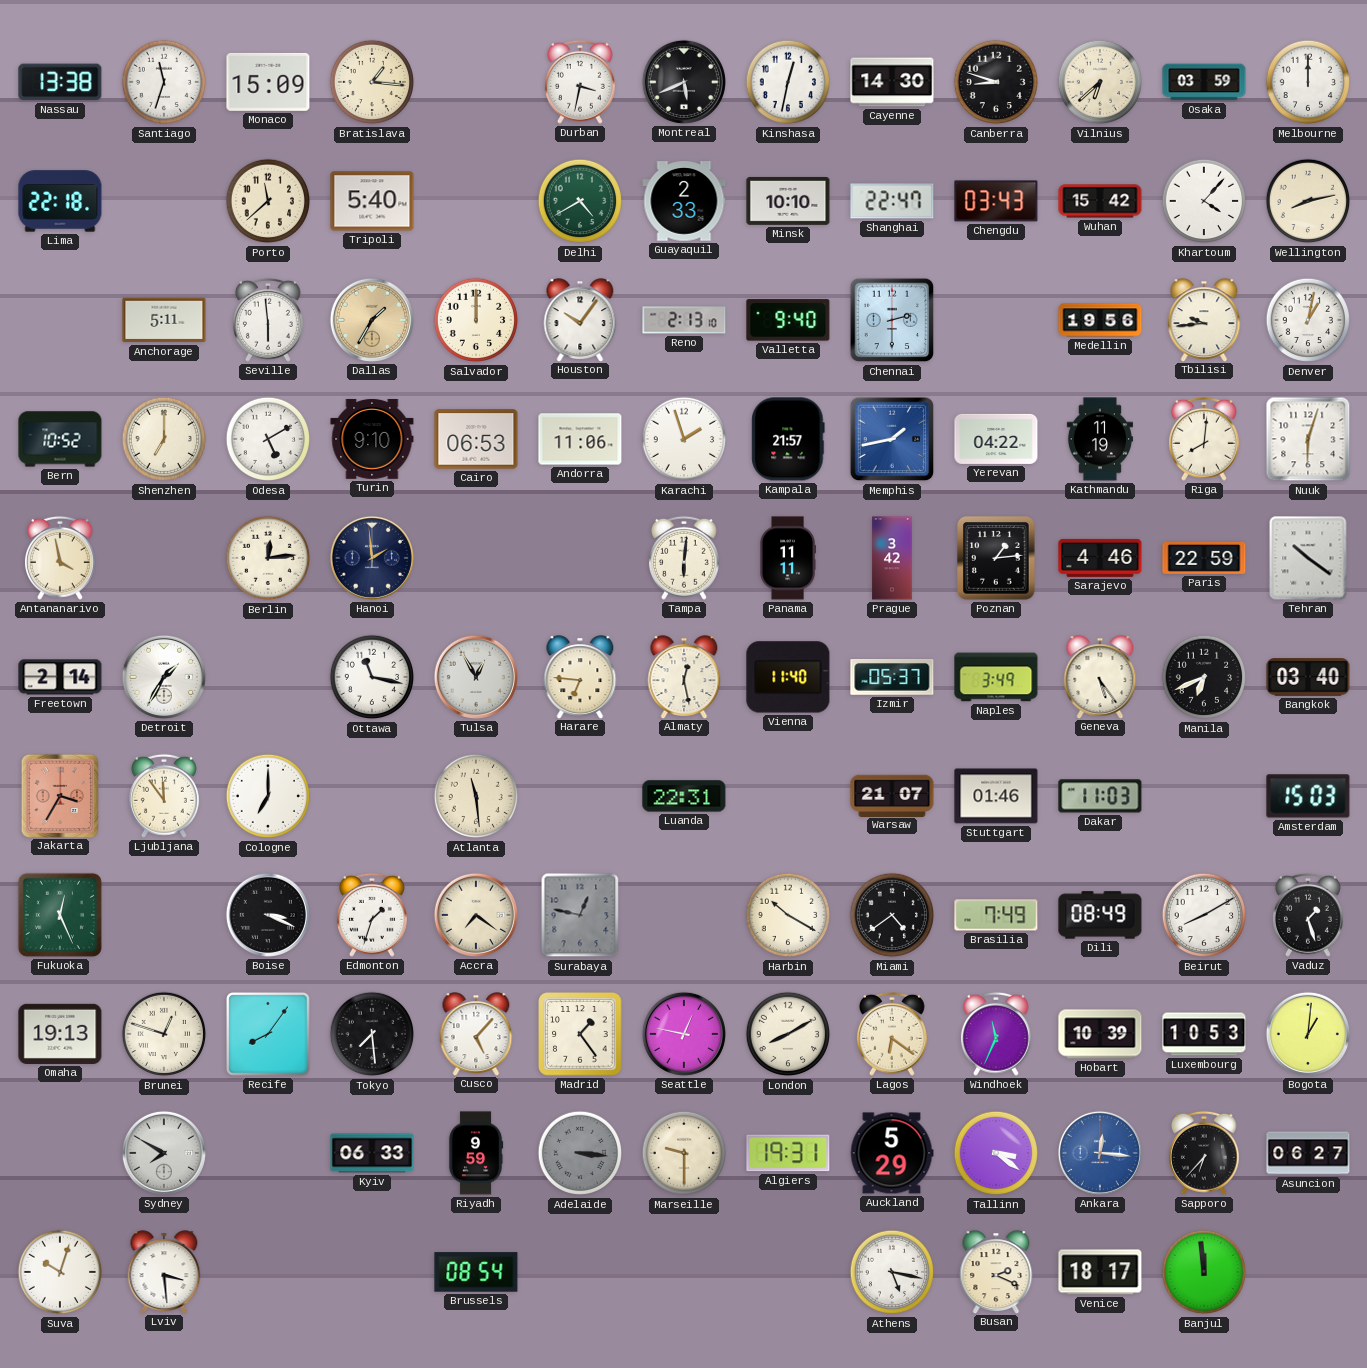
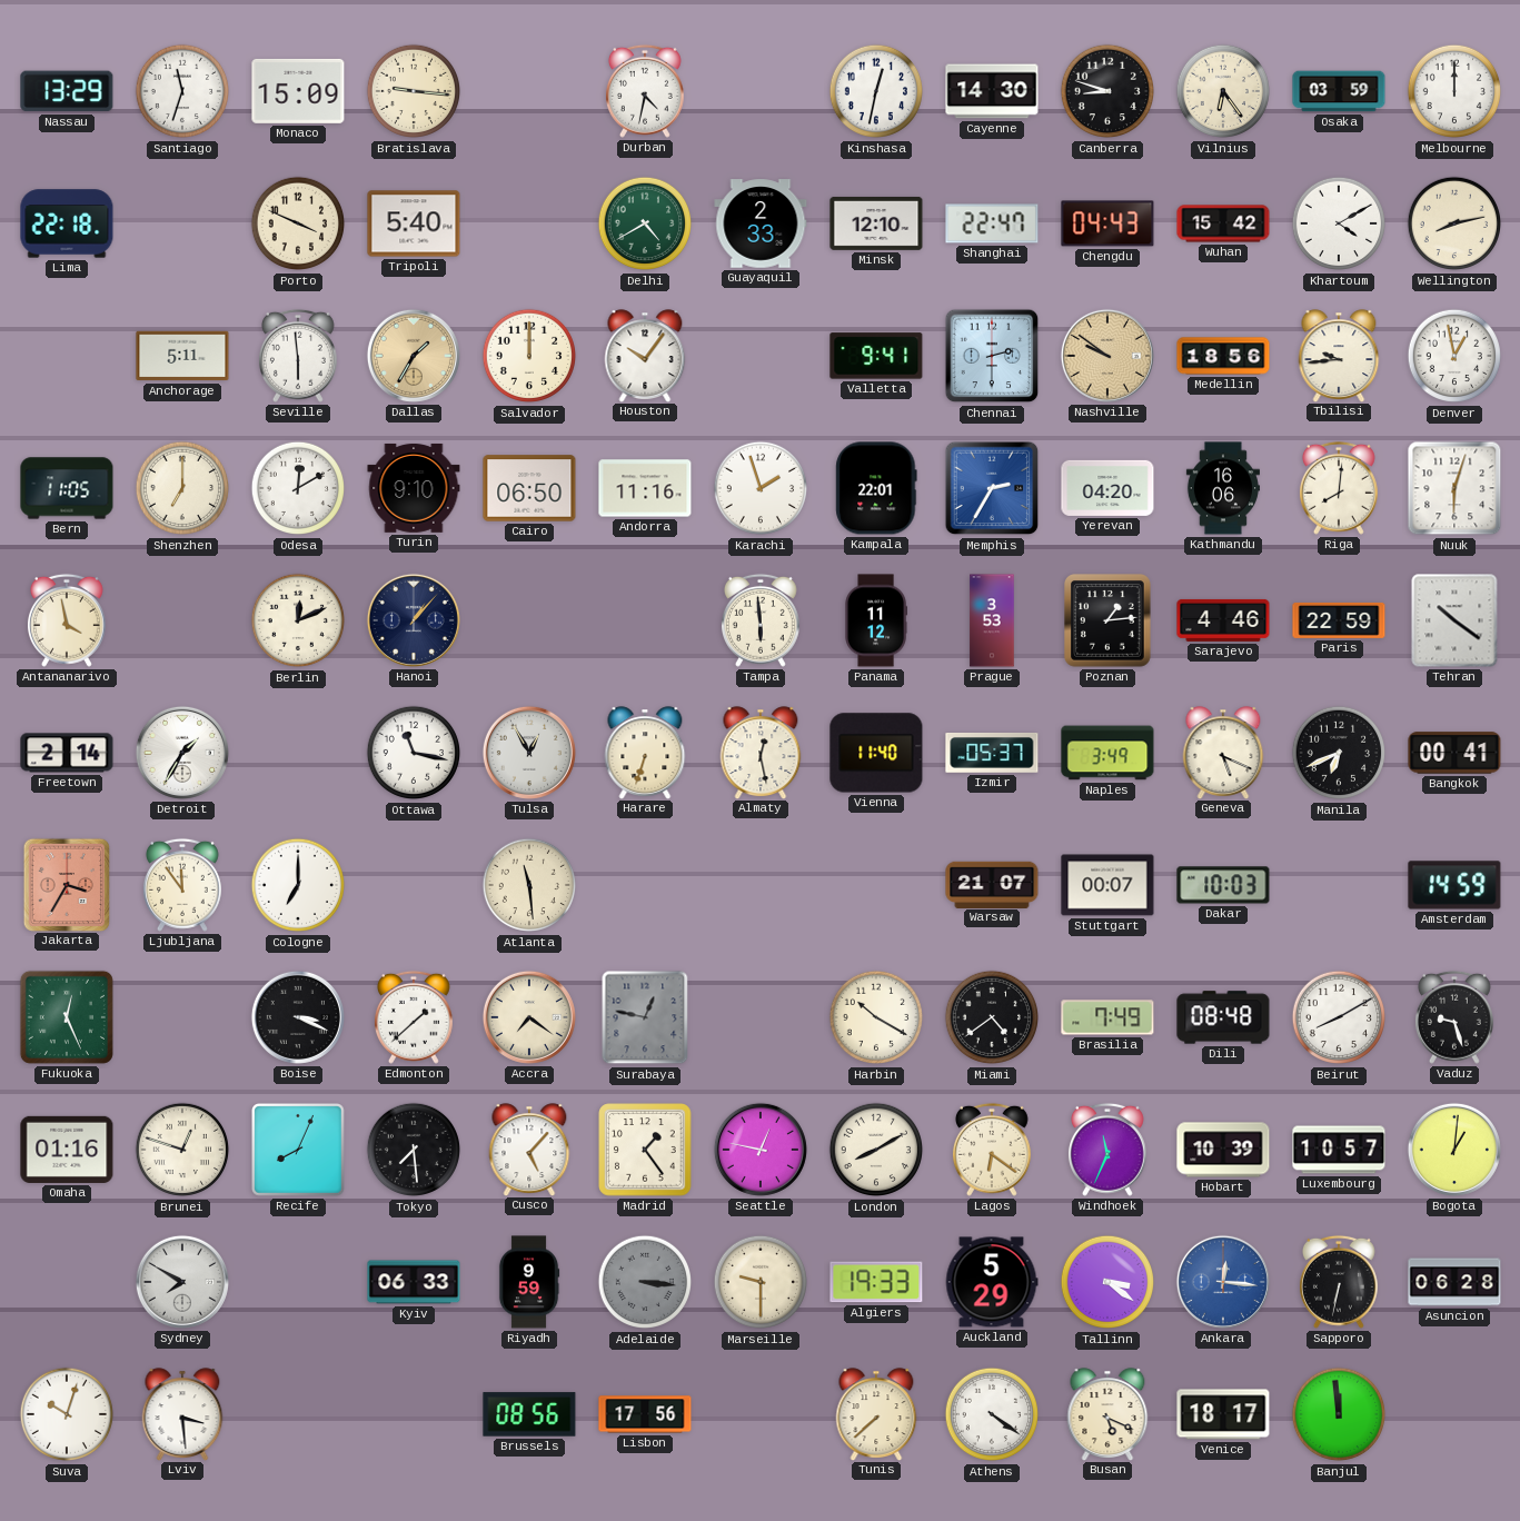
Nassau: 13:38 -> 13:29
Bratislava: 1:16 -> 9:16
Durban: 3:32 -> 4:32
Montreal: 5:41 -> none
Vilnius: 6:38 -> 6:24
Porto: 11:38 -> 3:49
Minsk: 10:10 -> 12:10
Chengdu: 03:43 -> 04:43
Khartoum: 4:07 -> 4:10
Reno: 2:13 -> none
Valletta: 9:40 -> 9:41
Nashville: none -> 9:51
Medellin: 19:56 -> 18:56
Denver: 1:02 -> 12:58
Bern: 10:52 -> 11:05
Odesa: 5:10 -> 12:10
Cairo: 06:53 -> 06:50
Andorra: 11:06 -> 11:16
Kampala: 21:57 -> 22:01
Memphis: 1:43 -> 2:35
Yerevan: 04:22 -> 04:20
Kathmandu: 11:19 -> 16:06
Berlin: 12:14 -> 12:11
Hanoi: 1:59 -> 1:07
Tampa: 6:01 -> 5:59
Panama: 11:11 -> 11:12
Prague: 3:42 -> 3:53
Harare: 6:46 -> 6:33
Geneva: 5:24 -> 5:19
Bangkok: 03:40 -> 00:41
Luanda: 22:31 -> none
Stuttgart: 01:46 -> 00:07
Dakar: 11:03 -> 10:03
Amsterdam: 15:03 -> 14:59
Edmonton: 1:33 -> 1:38
Dili: 08:49 -> 08:48
Vaduz: 1:27 -> 9:27
Omaha: 19:13 -> 01:16
Recife: 8:06 -> 8:04
Luxembourg: 10:53 -> 10:57
Algiers: 19:31 -> 19:33
Sapporo: 6:37 -> 6:32
Asuncion: 06:27 -> 06:28
Brussels: 08:54 -> 08:56
Lisbon: none -> 17:56
Tunis: none -> 7:38
Athens: 5:17 -> 4:21
Busan: 2:19 -> 5:19
